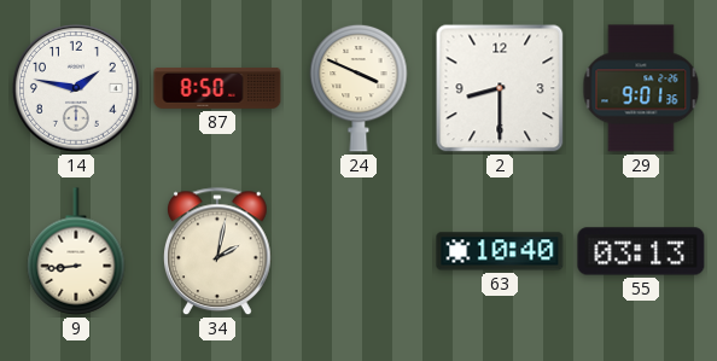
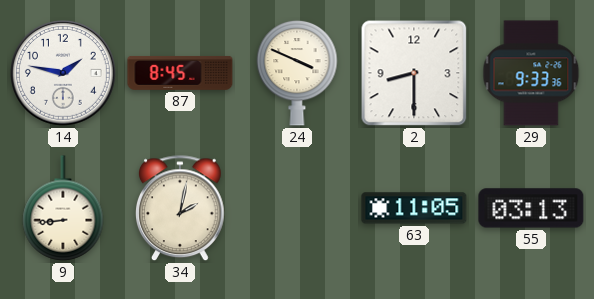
87: 8:50 -> 8:45
29: 9:01 -> 9:33
63: 10:40 -> 11:05
